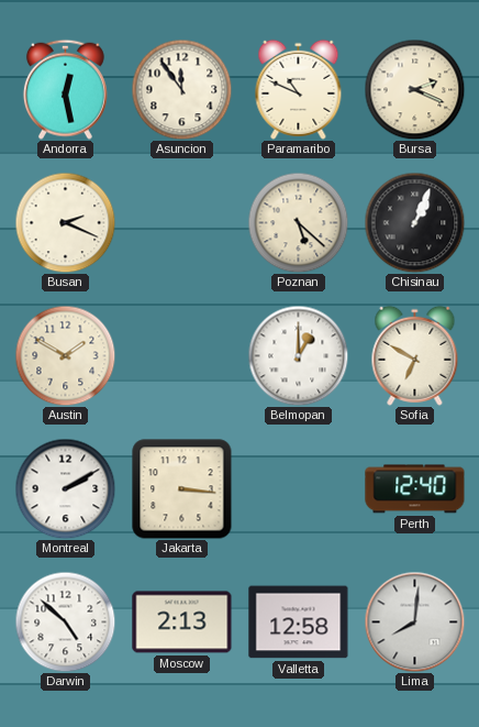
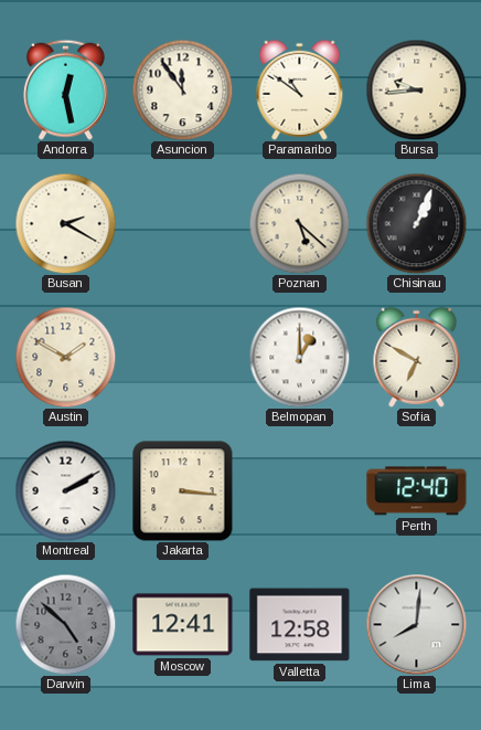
Paramaribo: 10:49 -> 10:51
Bursa: 2:19 -> 9:44
Busan: 2:19 -> 2:20
Darwin dial: white -> grey
Moscow: 2:13 -> 12:41
